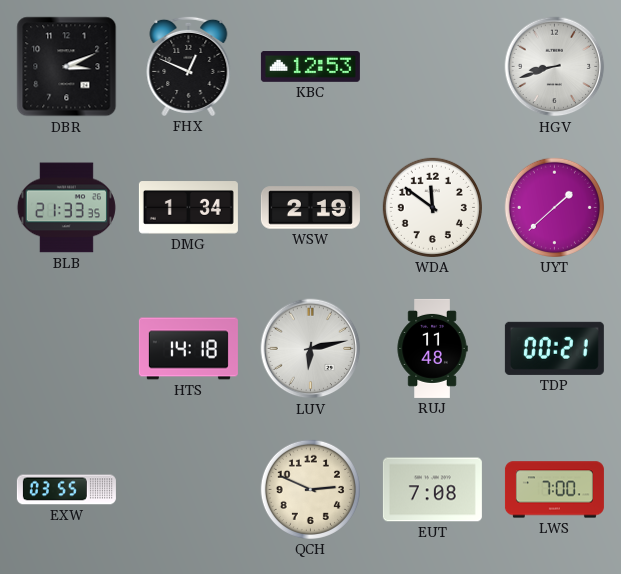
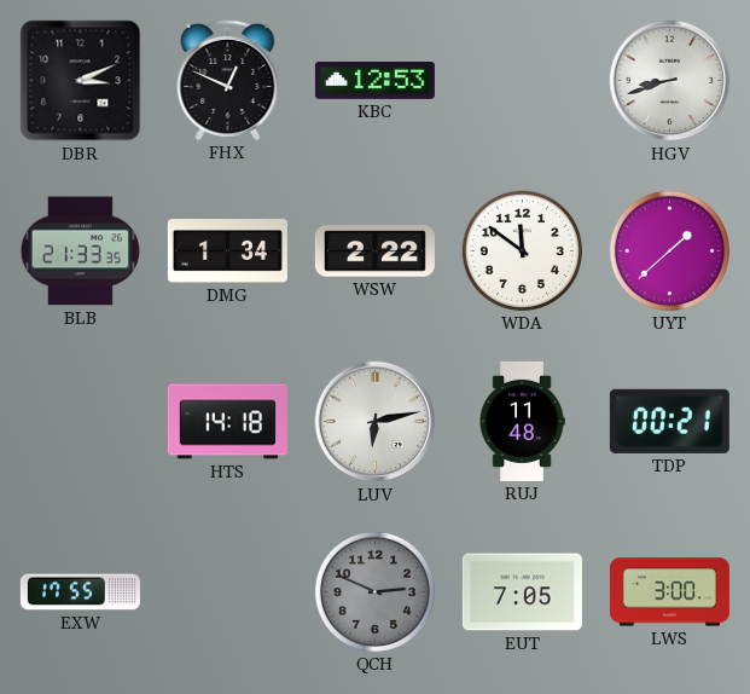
WSW: 2:19 -> 2:22
EXW: 03:55 -> 17:55
QCH dial: cream -> grey
EUT: 7:08 -> 7:05
LWS: 7:00 -> 3:00
